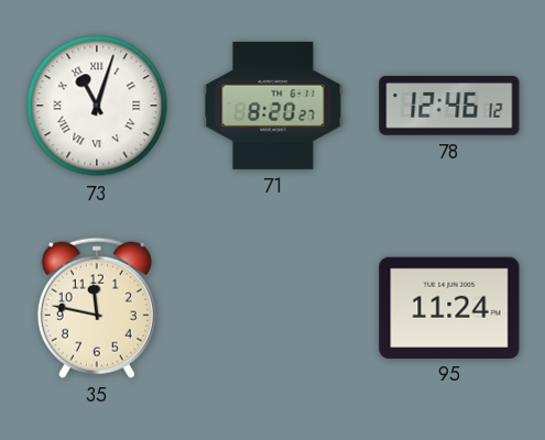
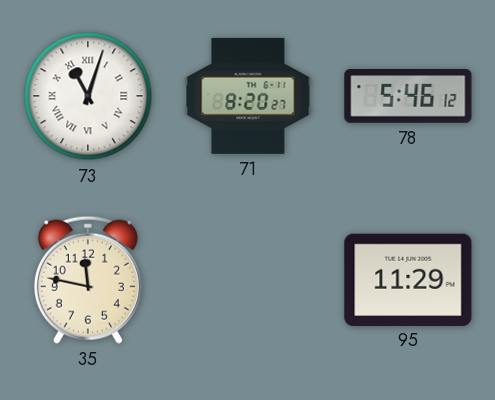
78: 12:46 -> 5:46
95: 11:24 -> 11:29
